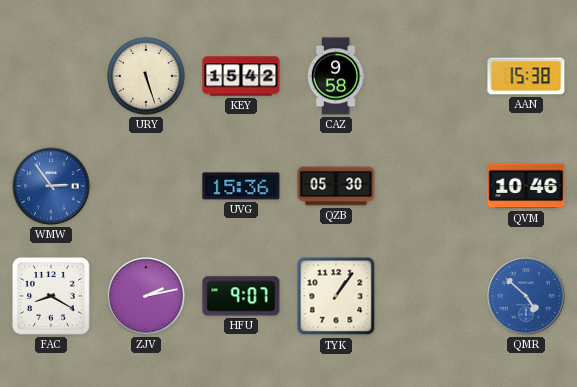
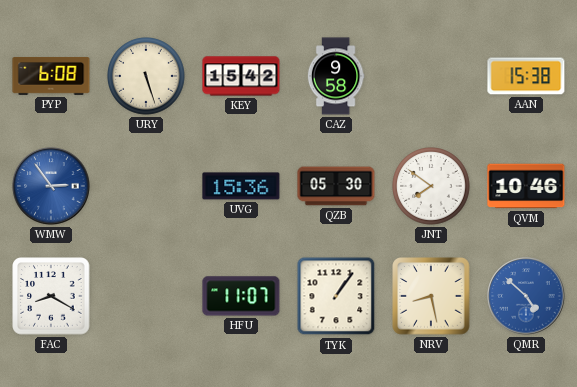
PYP: none -> 6:08
JNT: none -> 7:51
ZJV: 2:13 -> none
HFU: 9:07 -> 11:07
NRV: none -> 8:28
